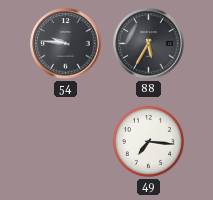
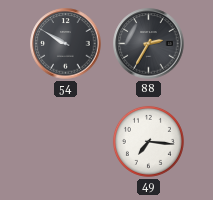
54: 9:46 -> 9:50
88: 5:35 -> 2:35
